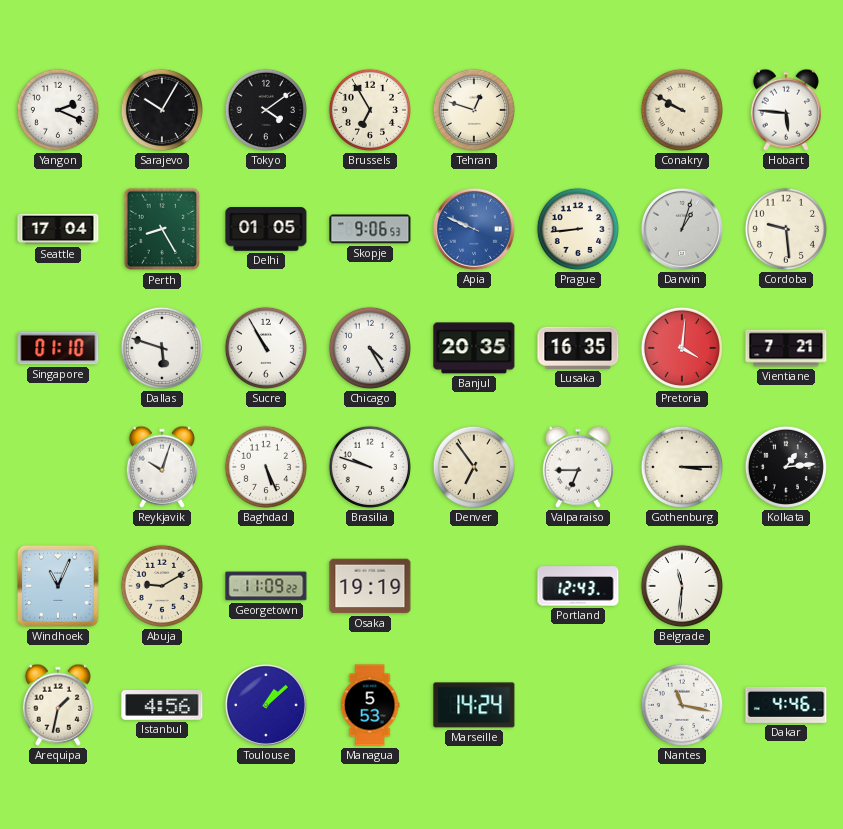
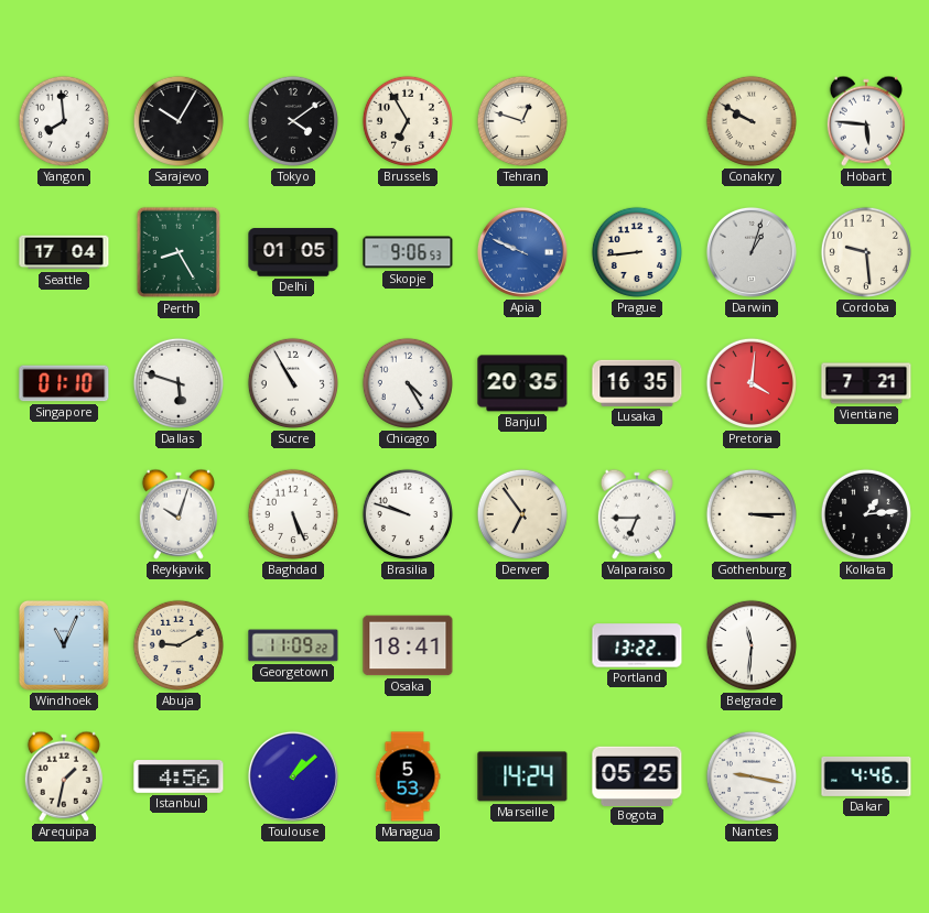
Yangon: 2:19 -> 7:59
Osaka: 19:19 -> 18:41
Portland: 12:43 -> 13:22
Bogota: none -> 05:25
Nantes: 11:17 -> 9:17
